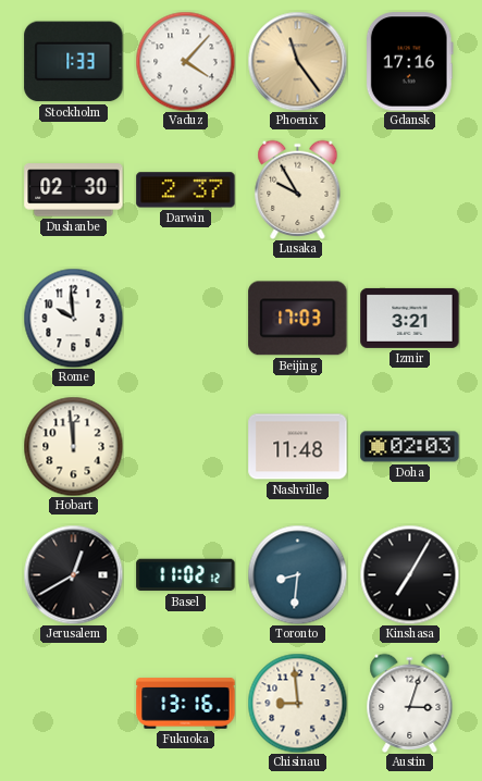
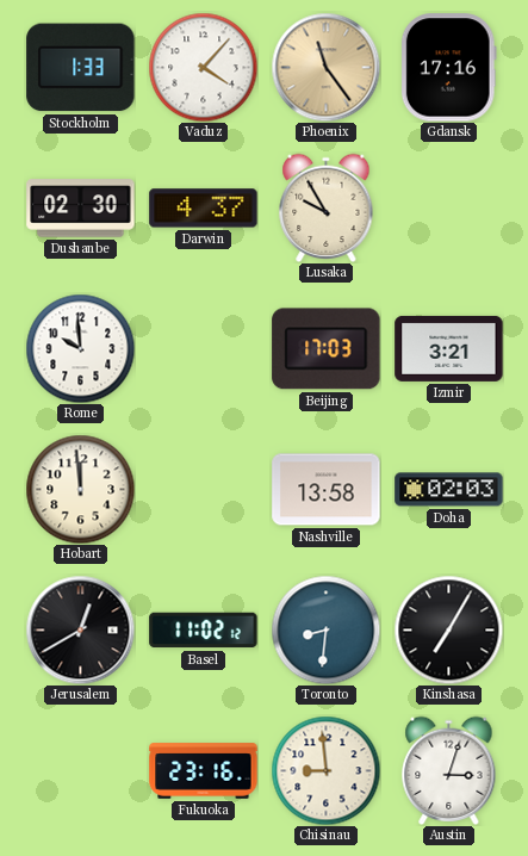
Darwin: 2:37 -> 4:37
Nashville: 11:48 -> 13:58
Fukuoka: 13:16 -> 23:16
